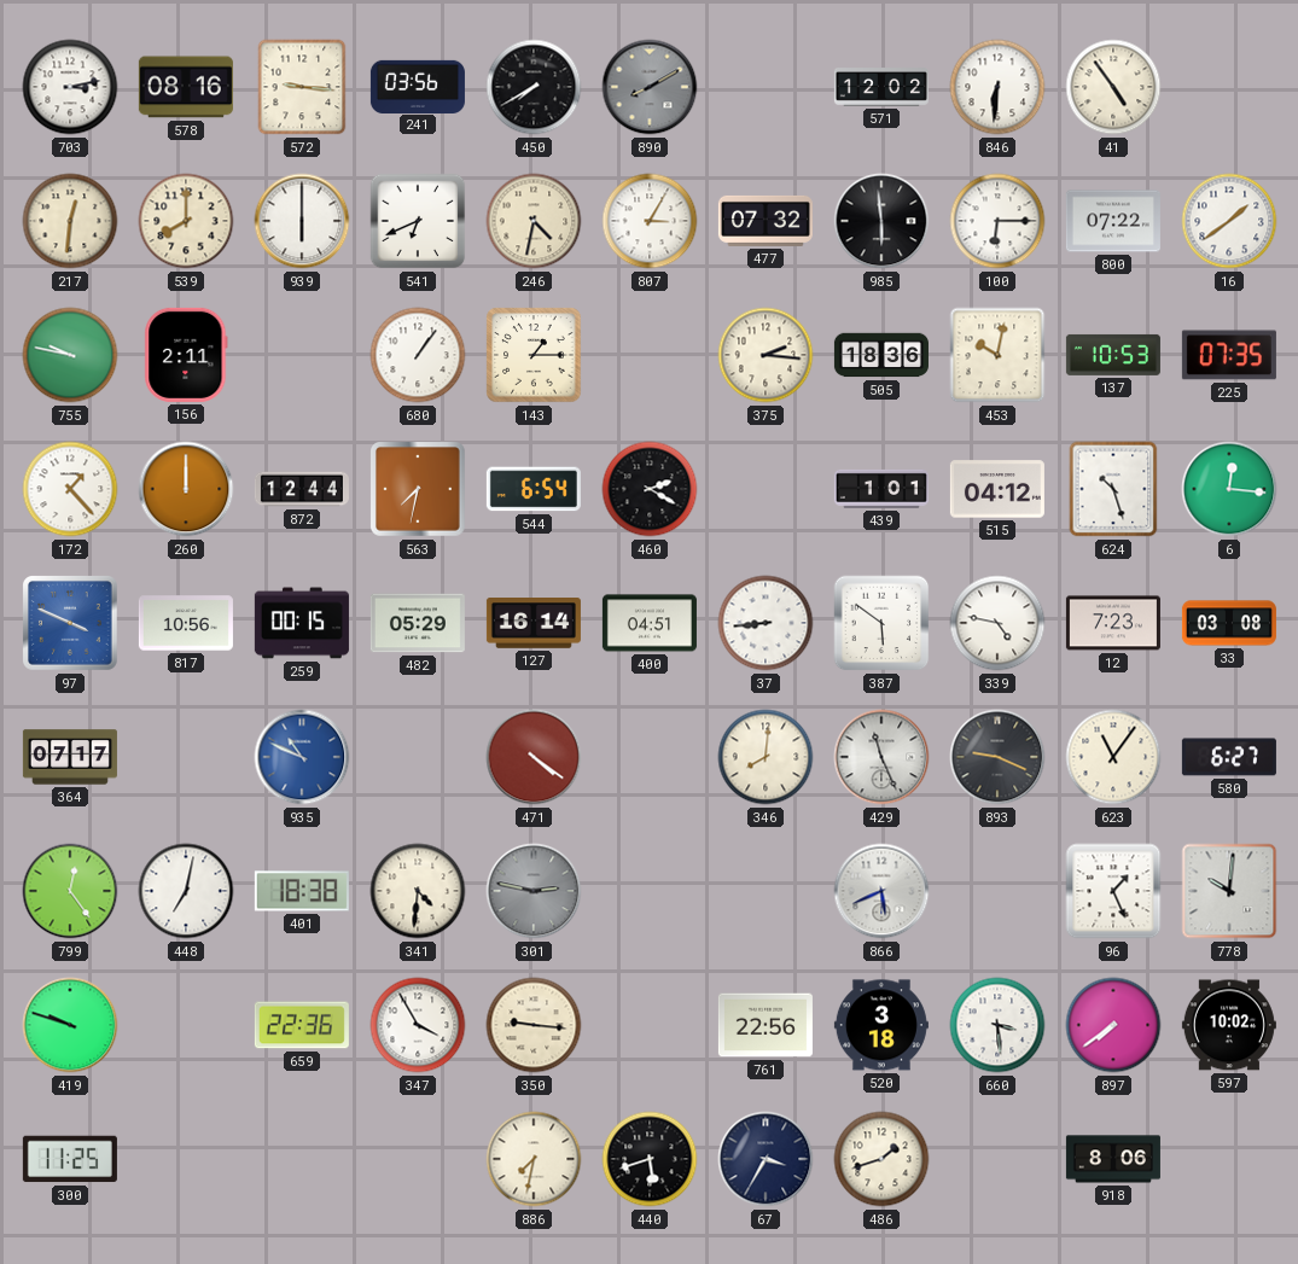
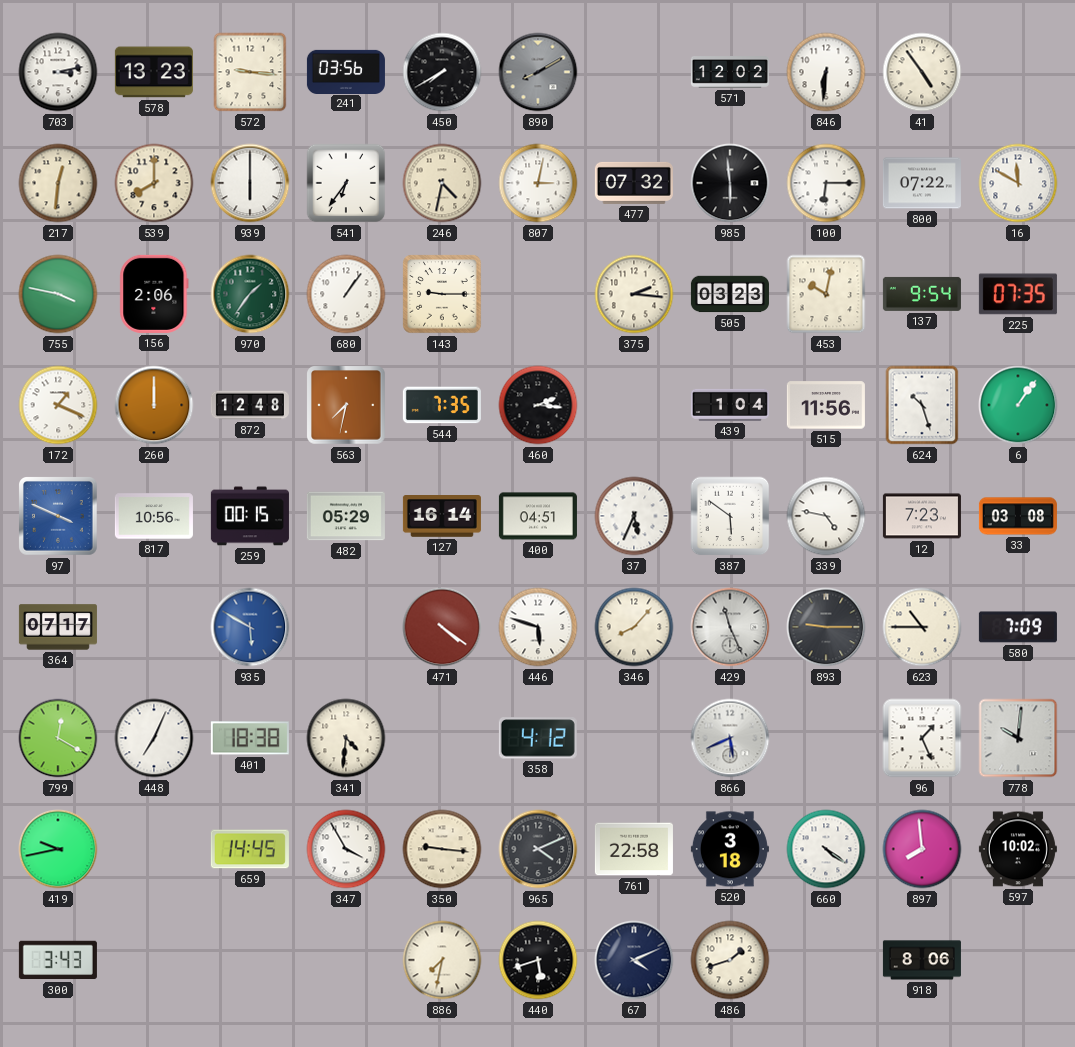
578: 08:16 -> 13:23
541: 6:41 -> 6:36
807: 3:05 -> 3:02
16: 1:39 -> 11:50
755: 9:47 -> 3:47
156: 2:11 -> 2:06
970: none -> 1:36
143: 1:15 -> 9:15
505: 18:36 -> 03:23
137: 10:53 -> 9:54
172: 1:23 -> 1:19
872: 12:44 -> 12:48
544: 6:54 -> 7:35
460: 2:20 -> 2:16
439: 1:01 -> 1:04
515: 04:12 -> 11:56
6: 12:16 -> 1:06
37: 8:44 -> 5:34
935: 10:49 -> 5:50
446: none -> 5:48
346: 8:01 -> 8:07
893: 9:19 -> 9:15
623: 11:06 -> 10:45
580: 6:27 -> 7:09
799: 12:24 -> 12:20
448: 7:02 -> 7:04
301: 2:47 -> none
358: none -> 4:12
419: 9:48 -> 9:43
659: 22:36 -> 14:45
965: none -> 4:11
761: 22:56 -> 22:58
660: 3:29 -> 4:21
897: 7:39 -> 7:59
300: 11:25 -> 3:43
67: 3:35 -> 4:11
